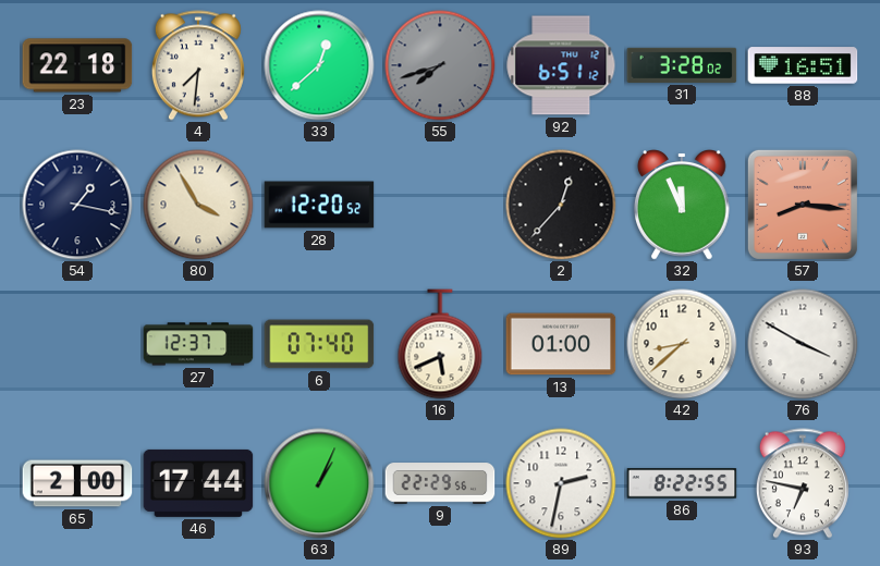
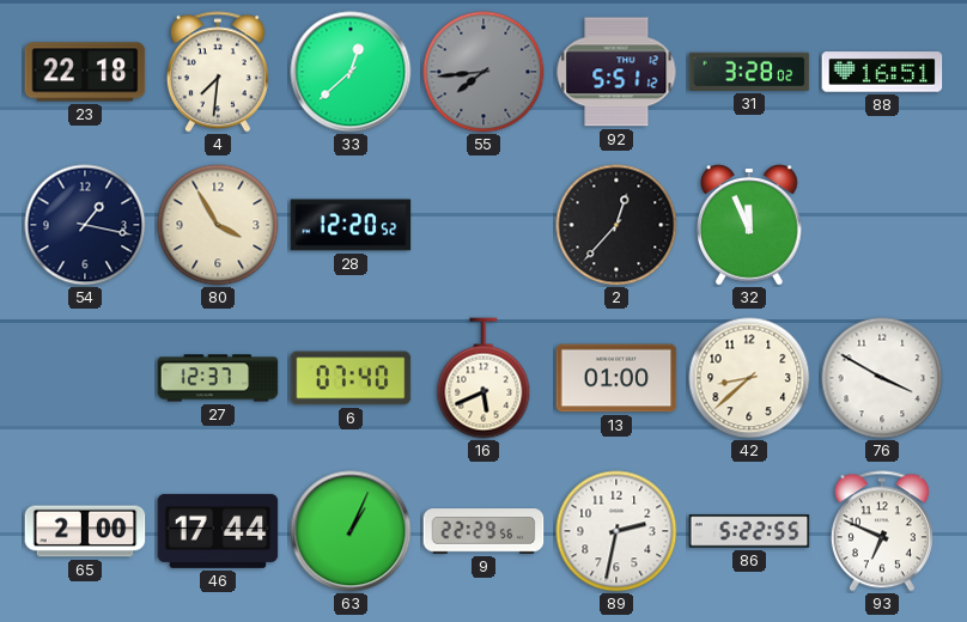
55: 7:42 -> 7:44
92: 6:51 -> 5:51
57: 8:16 -> none
86: 8:22 -> 5:22
93: 6:47 -> 6:49
